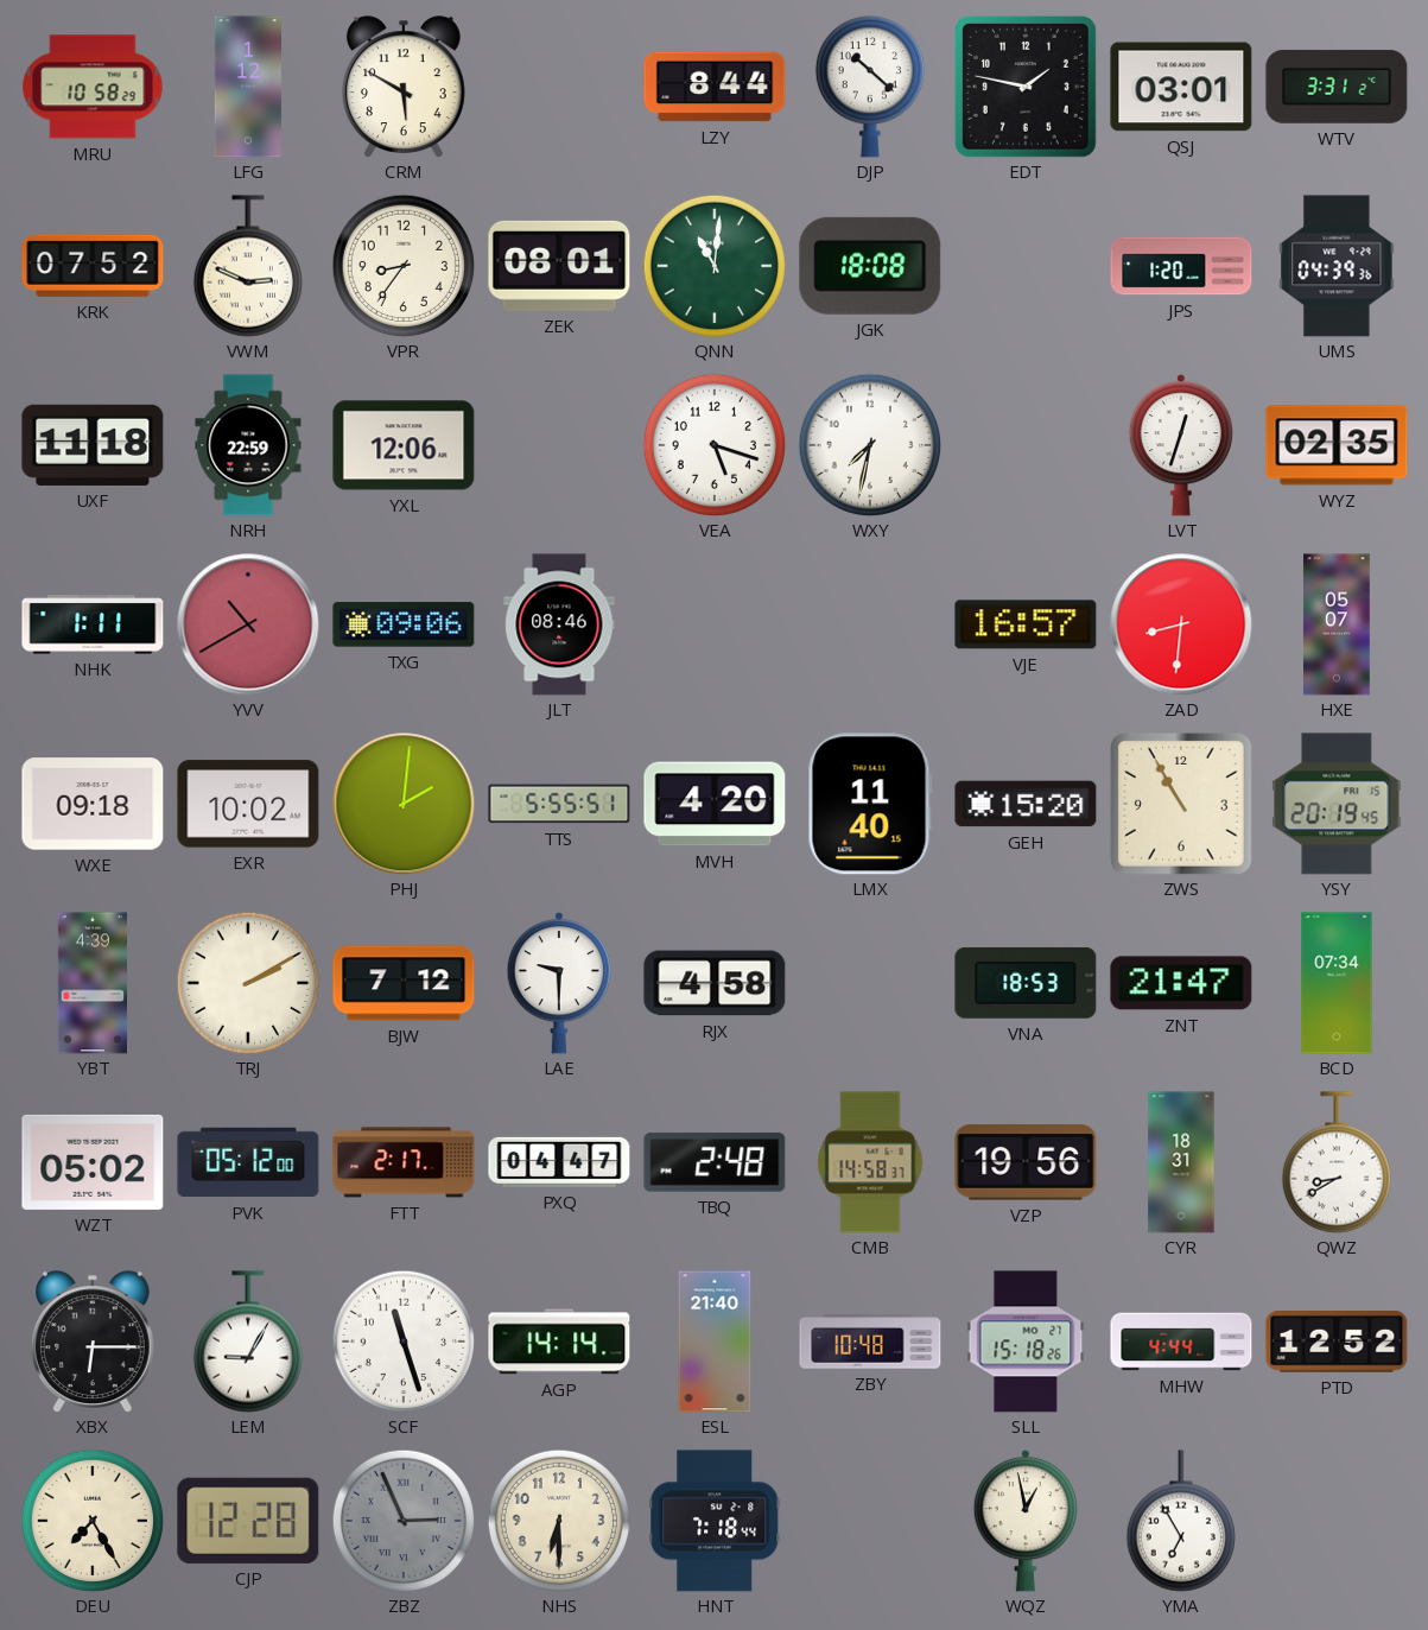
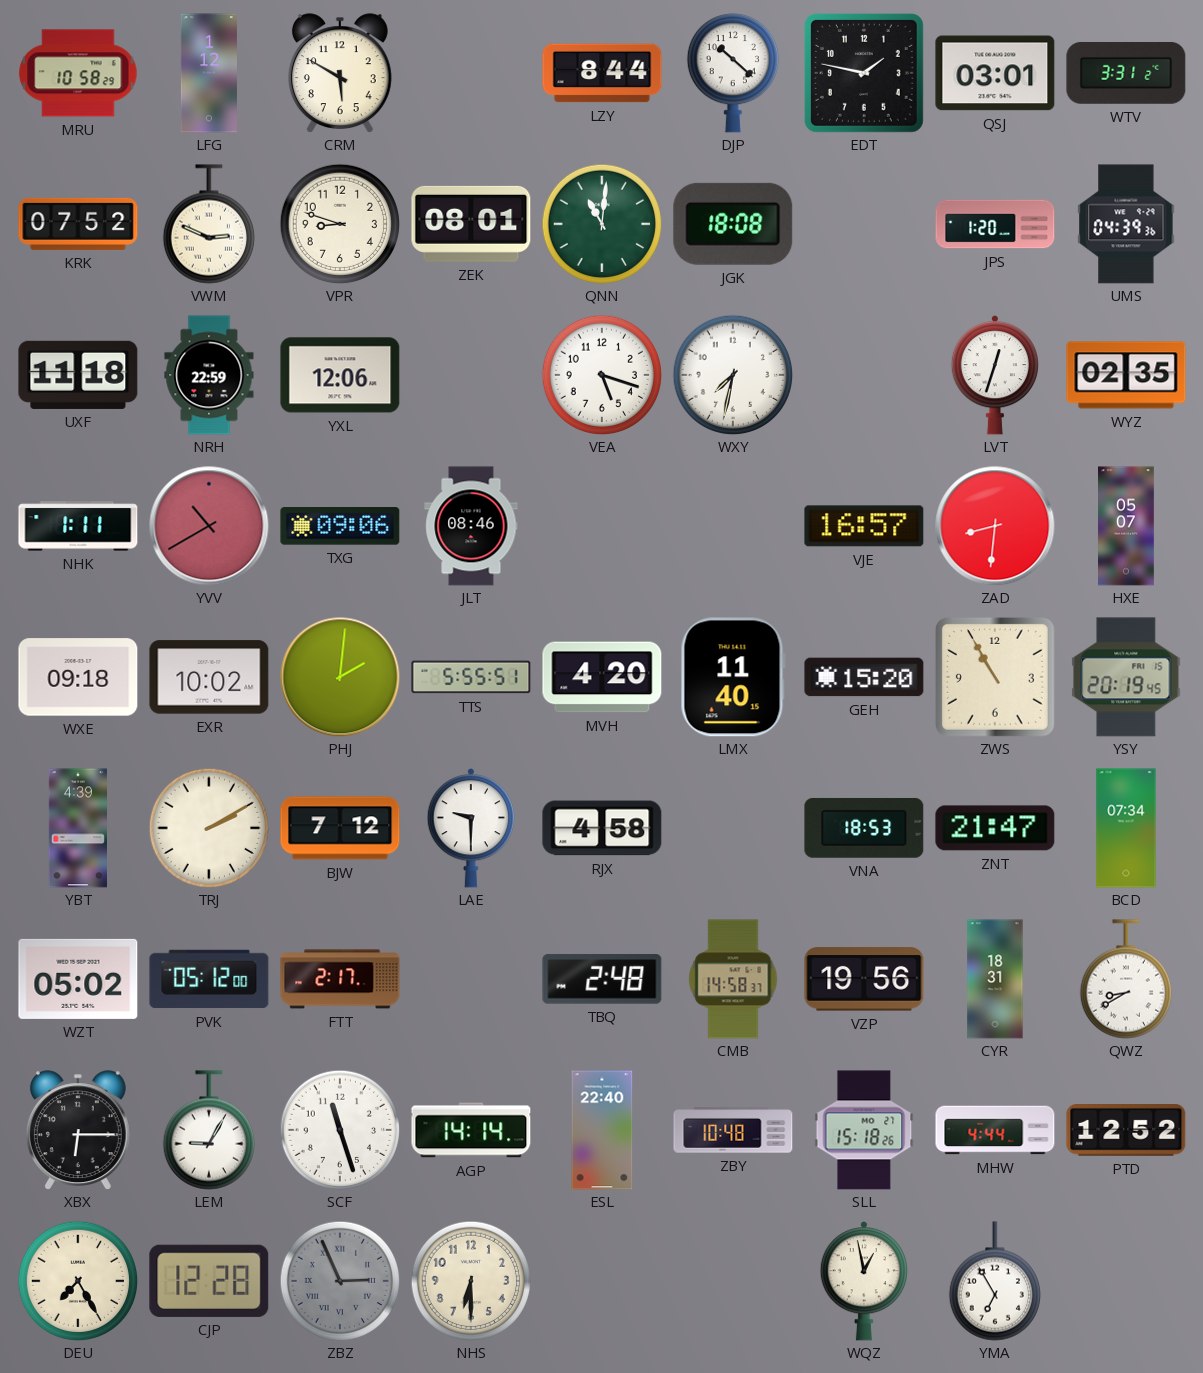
VPR: 8:36 -> 8:48
PXQ: 04:47 -> none
ESL: 21:40 -> 22:40
HNT: 7:18 -> none
